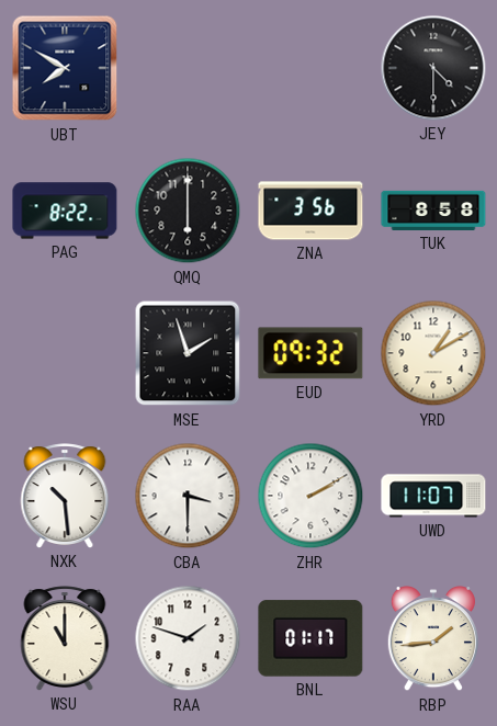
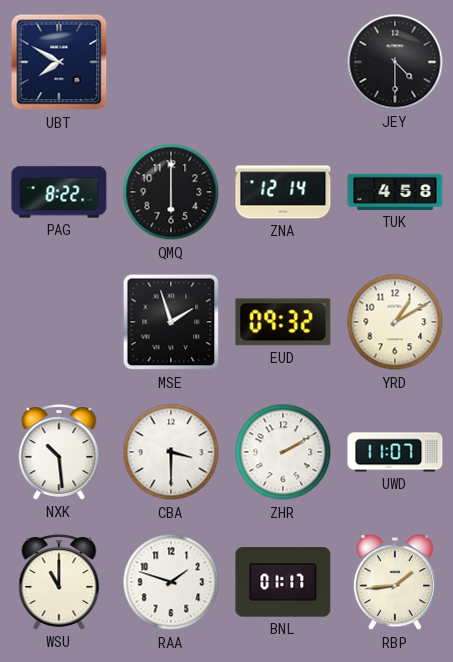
ZNA: 3:56 -> 12:14
TUK: 8:58 -> 4:58
